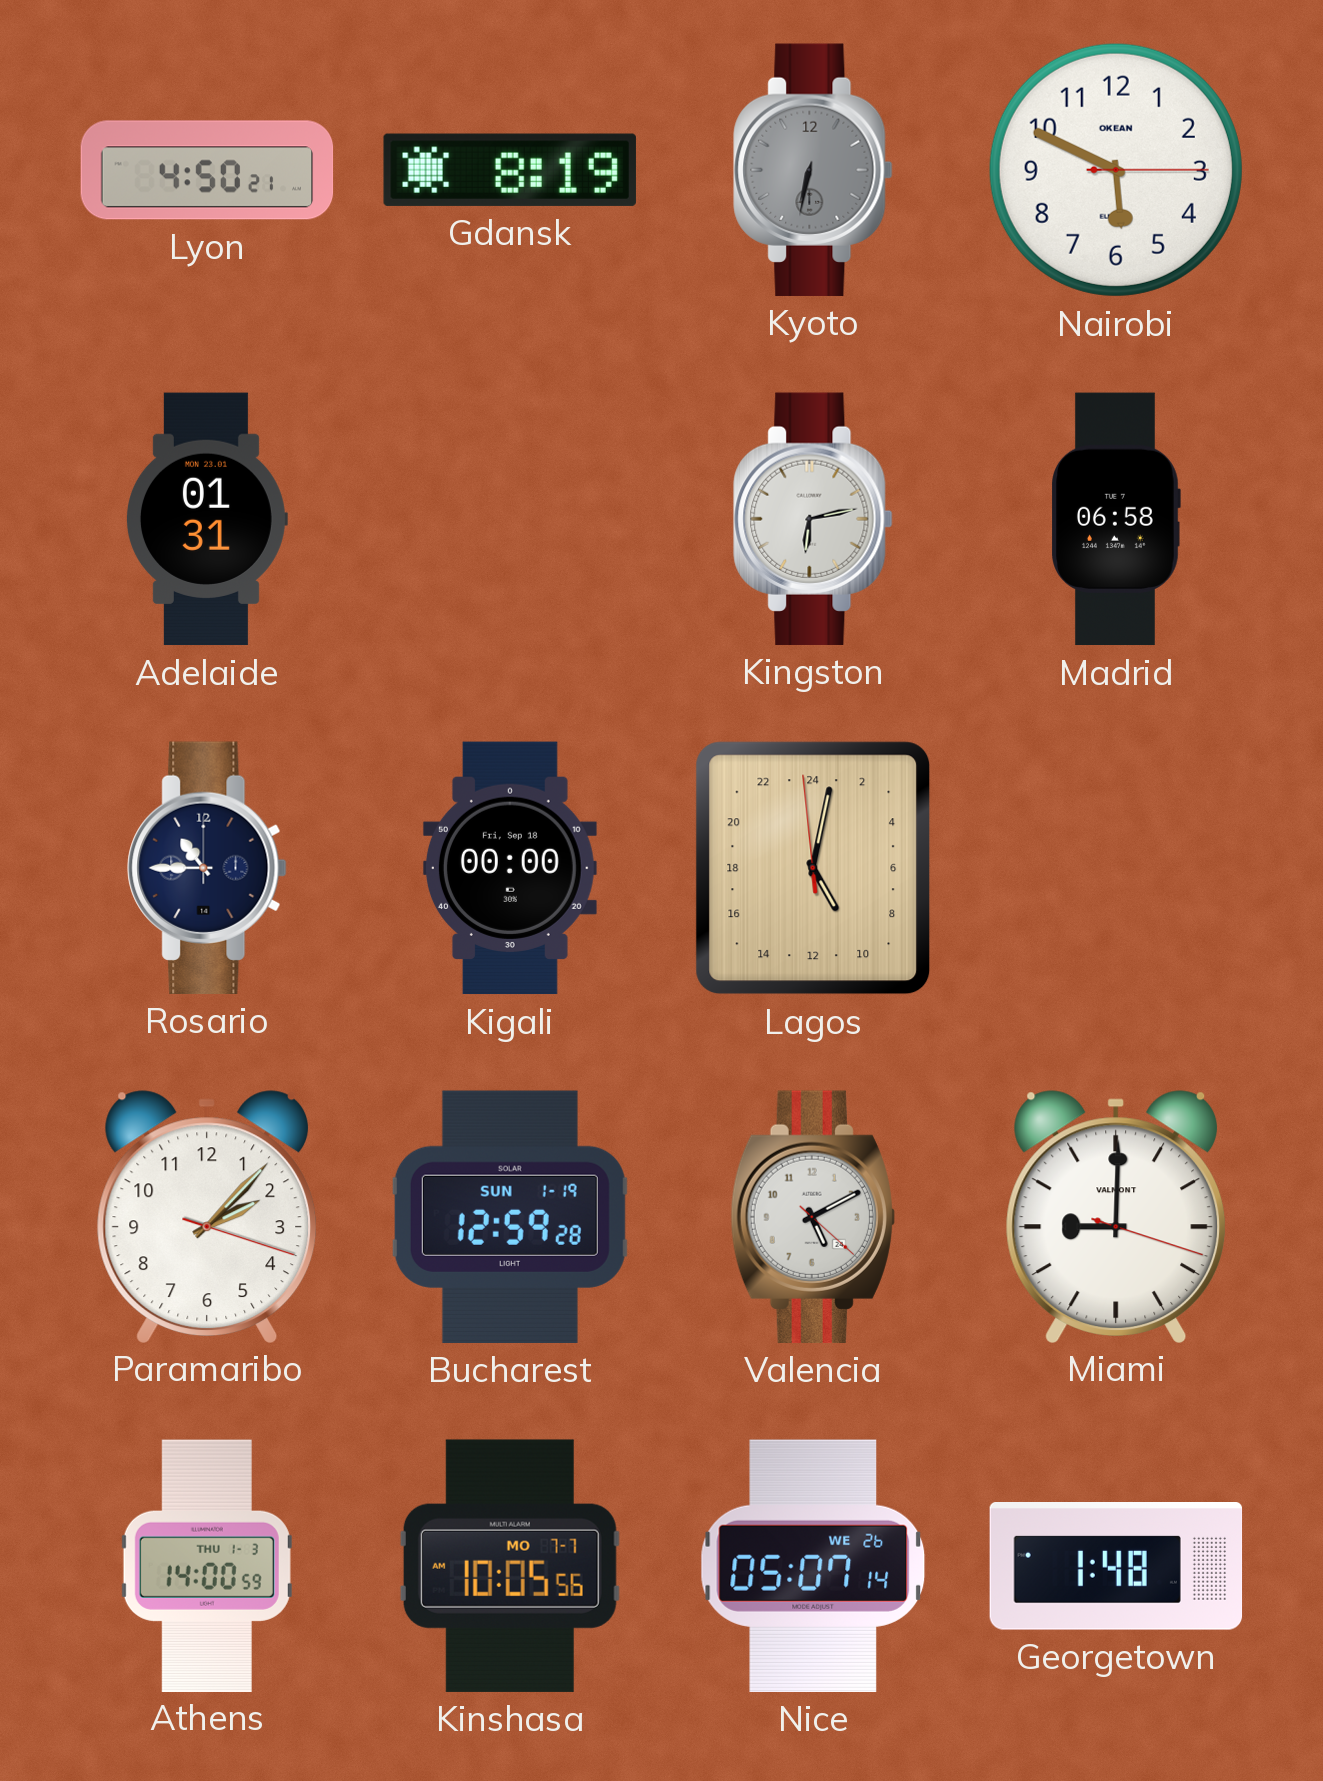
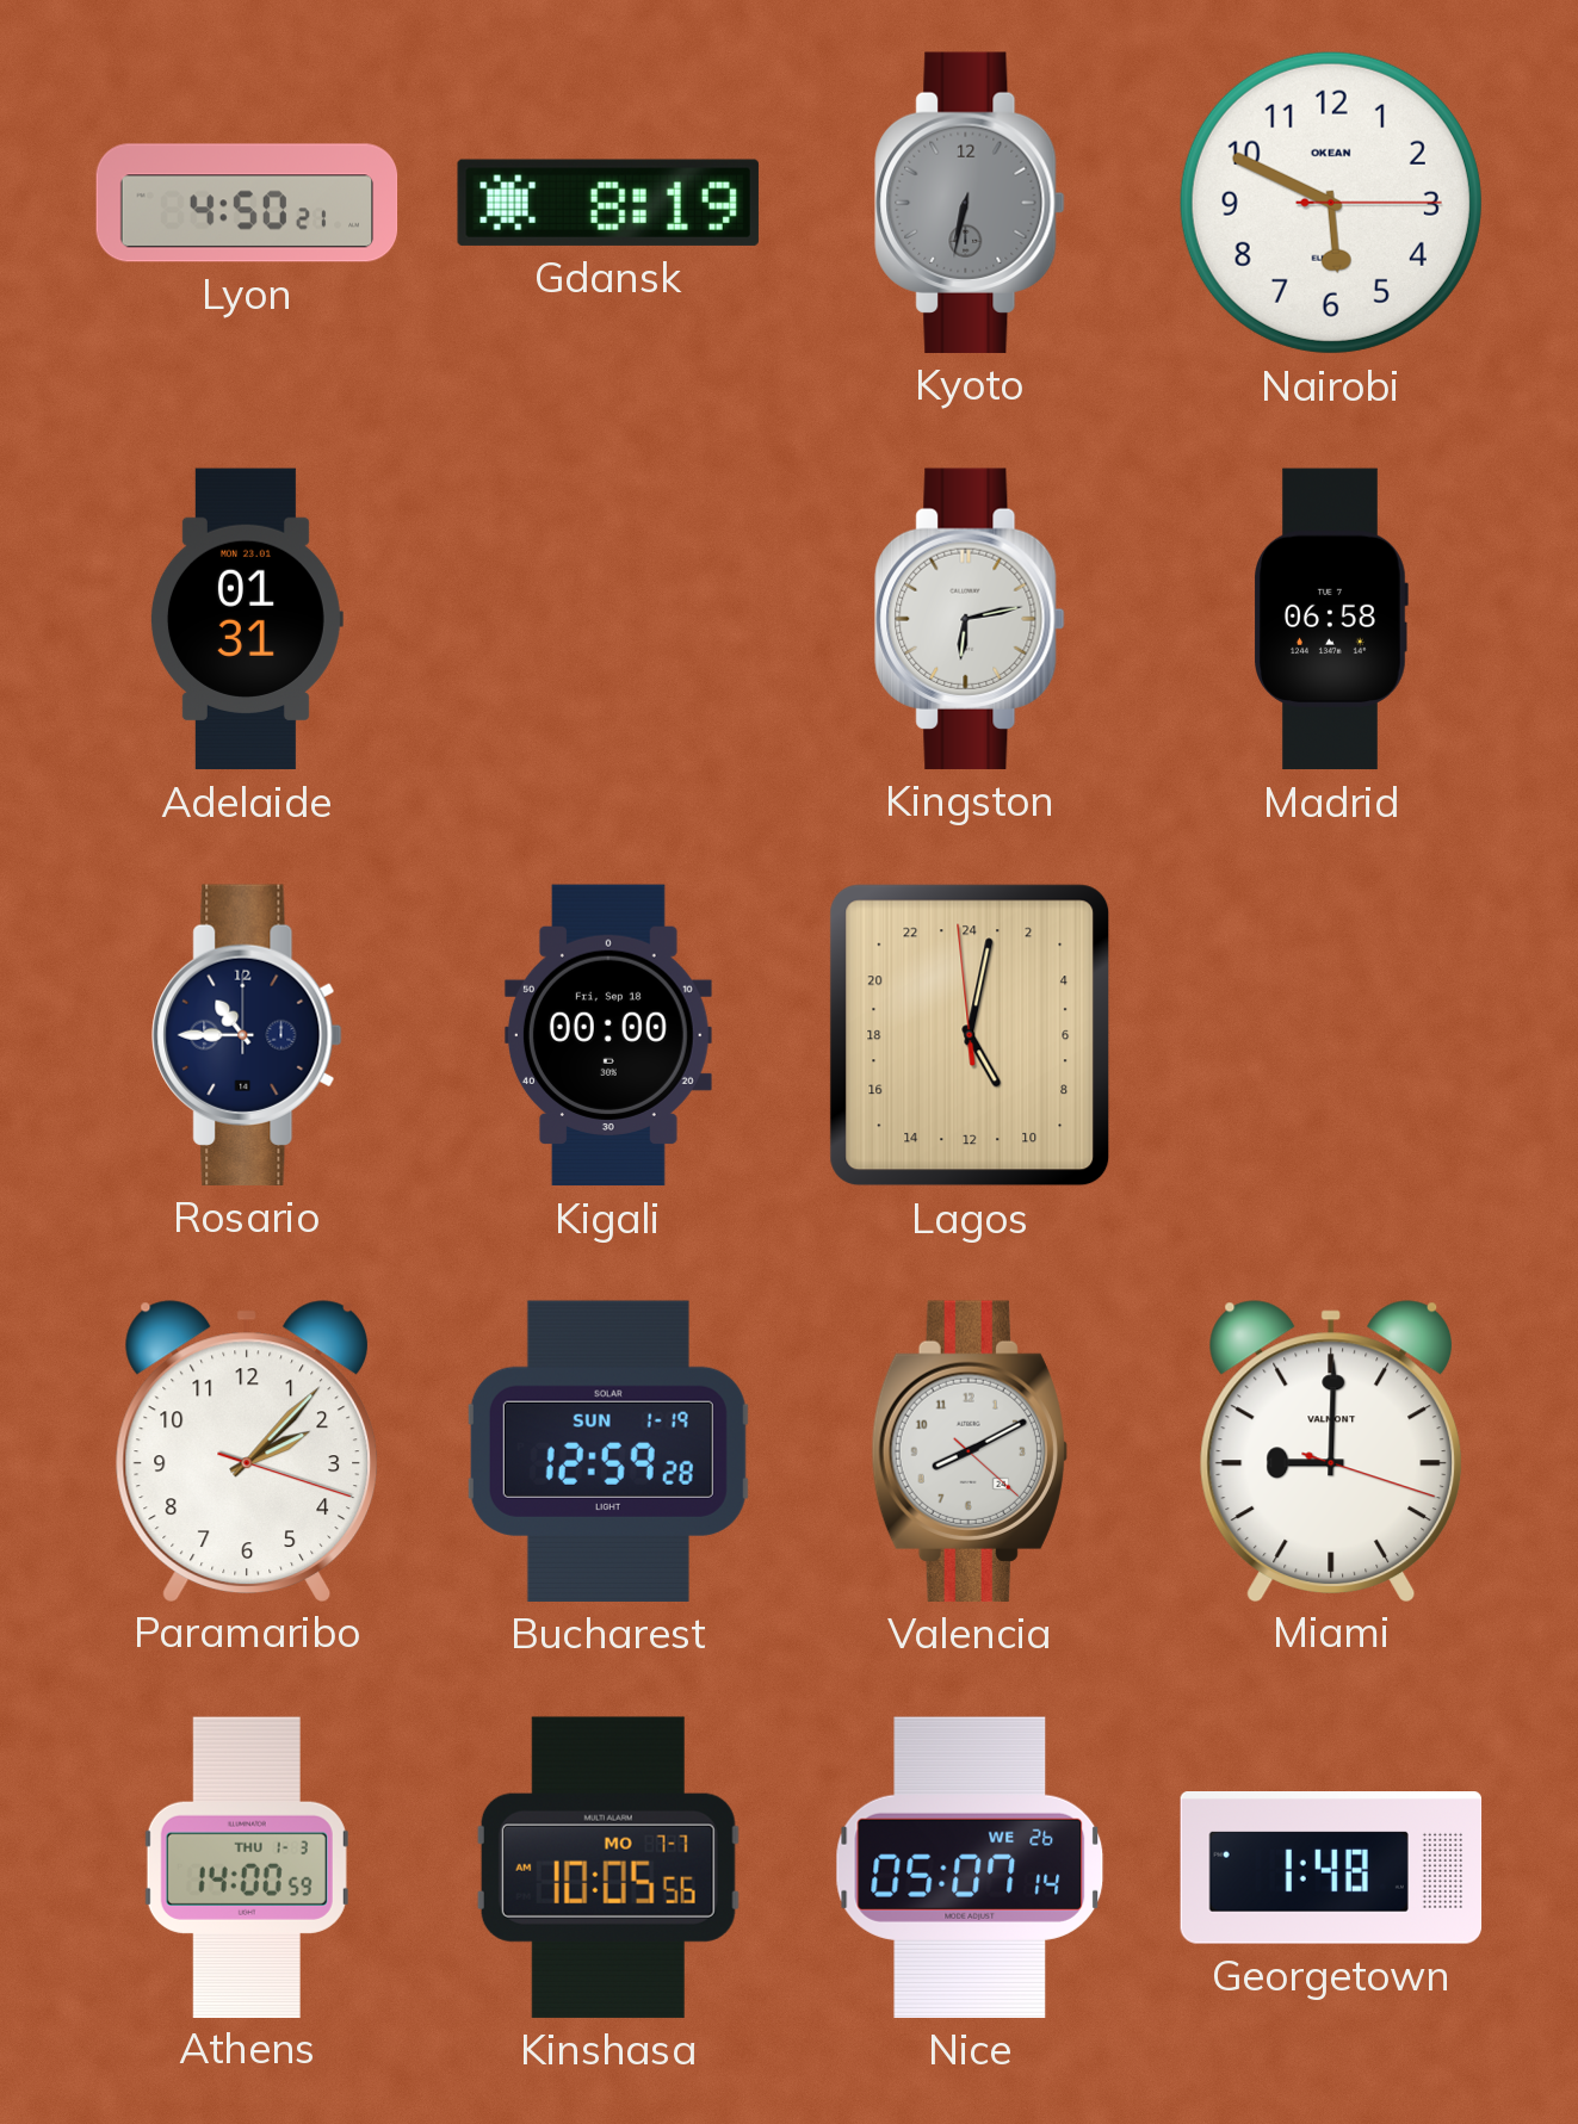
Valencia: 5:10 -> 8:10
